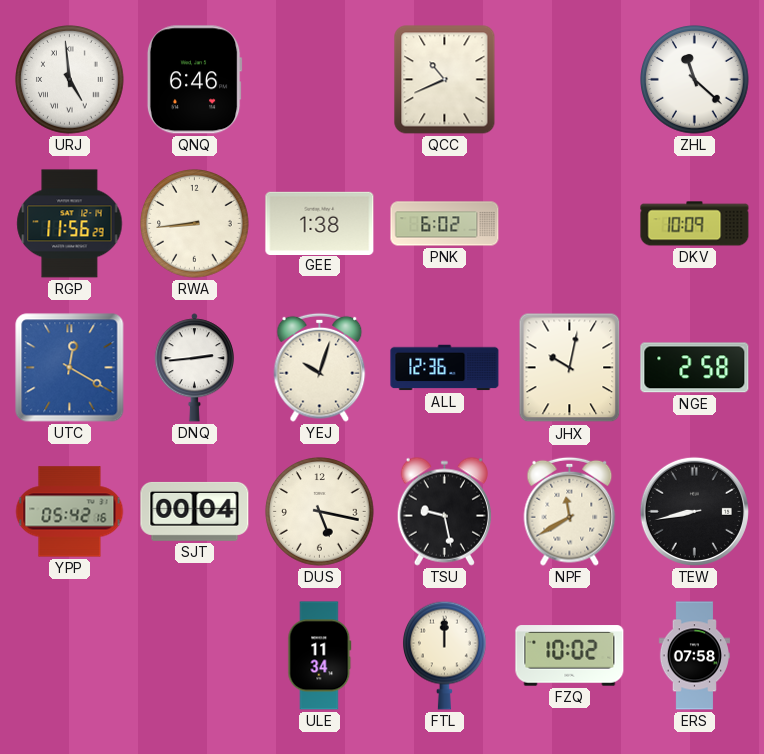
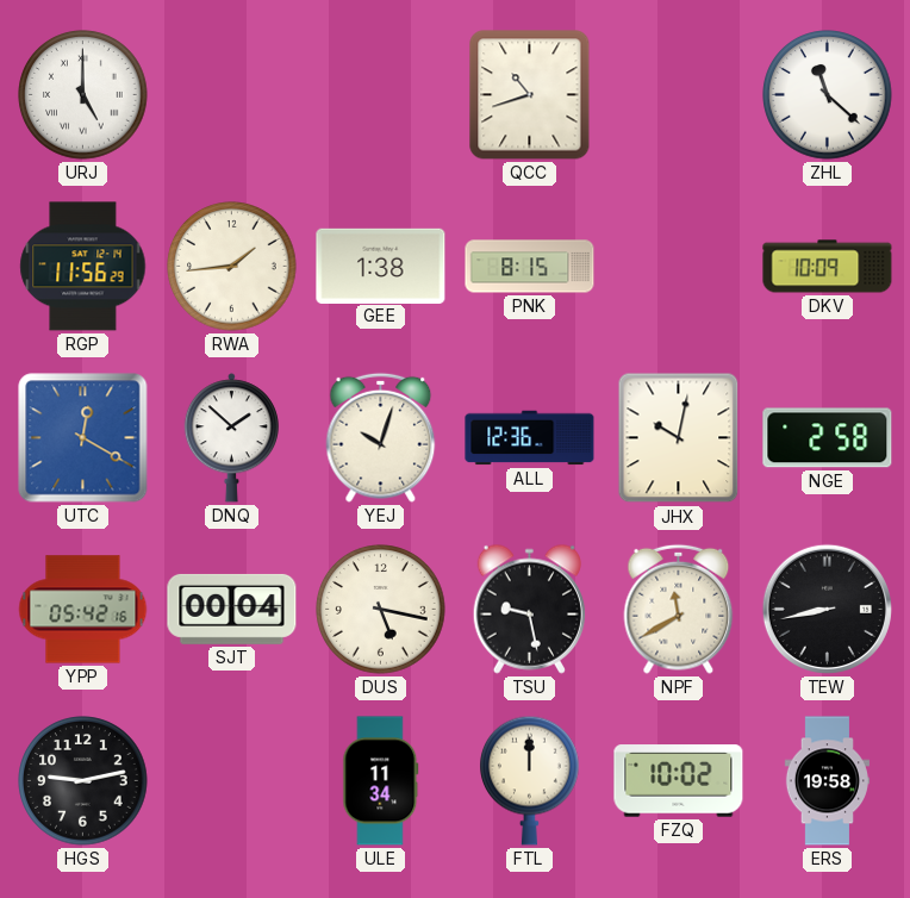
URJ: 4:59 -> 5:00
QNQ: 6:46 -> none
QCC: 10:41 -> 10:42
RWA: 8:44 -> 1:44
PNK: 6:02 -> 8:15
DNQ: 2:44 -> 1:52
HGS: none -> 9:13
ERS: 07:58 -> 19:58
